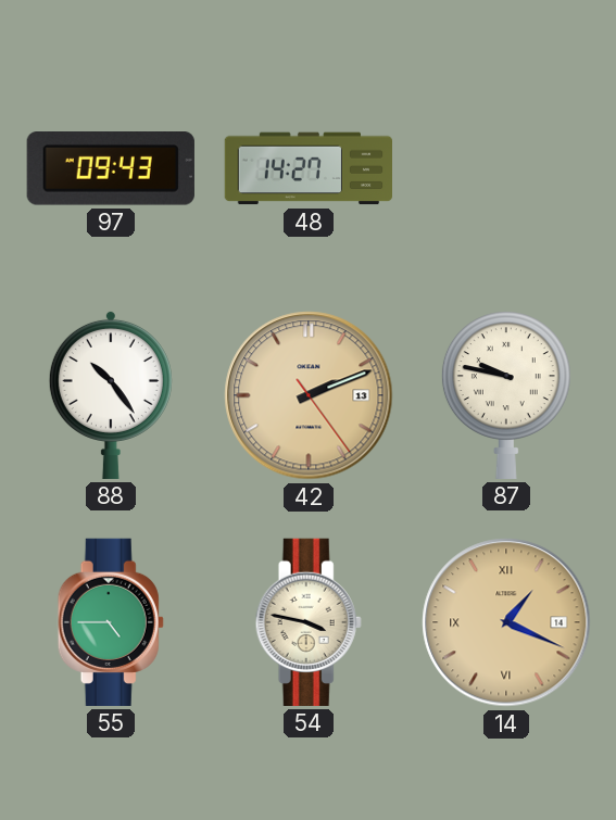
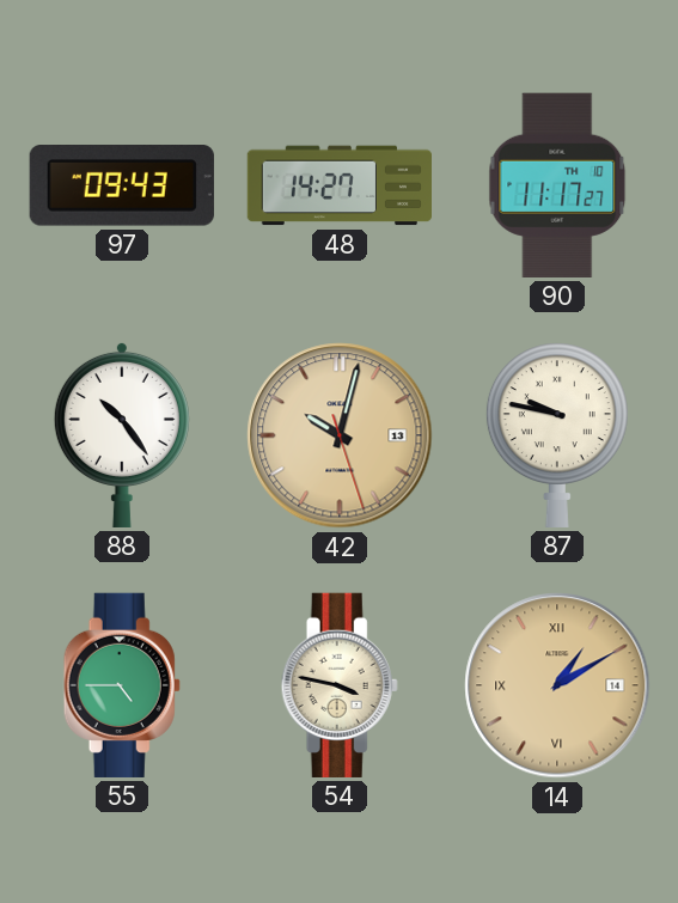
90: none -> 11:17
42: 2:11 -> 10:02
14: 1:19 -> 1:10
